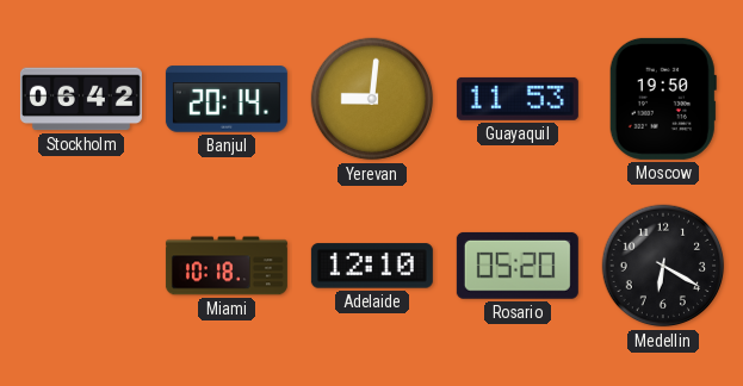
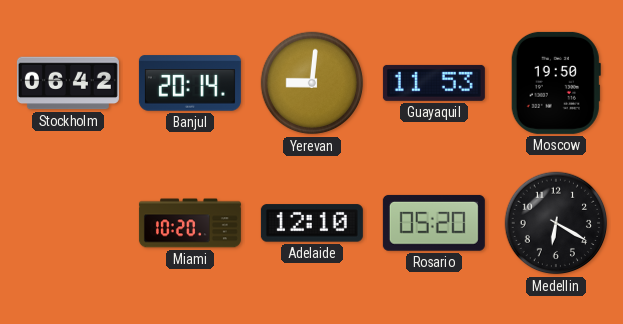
Miami: 10:18 -> 10:20
